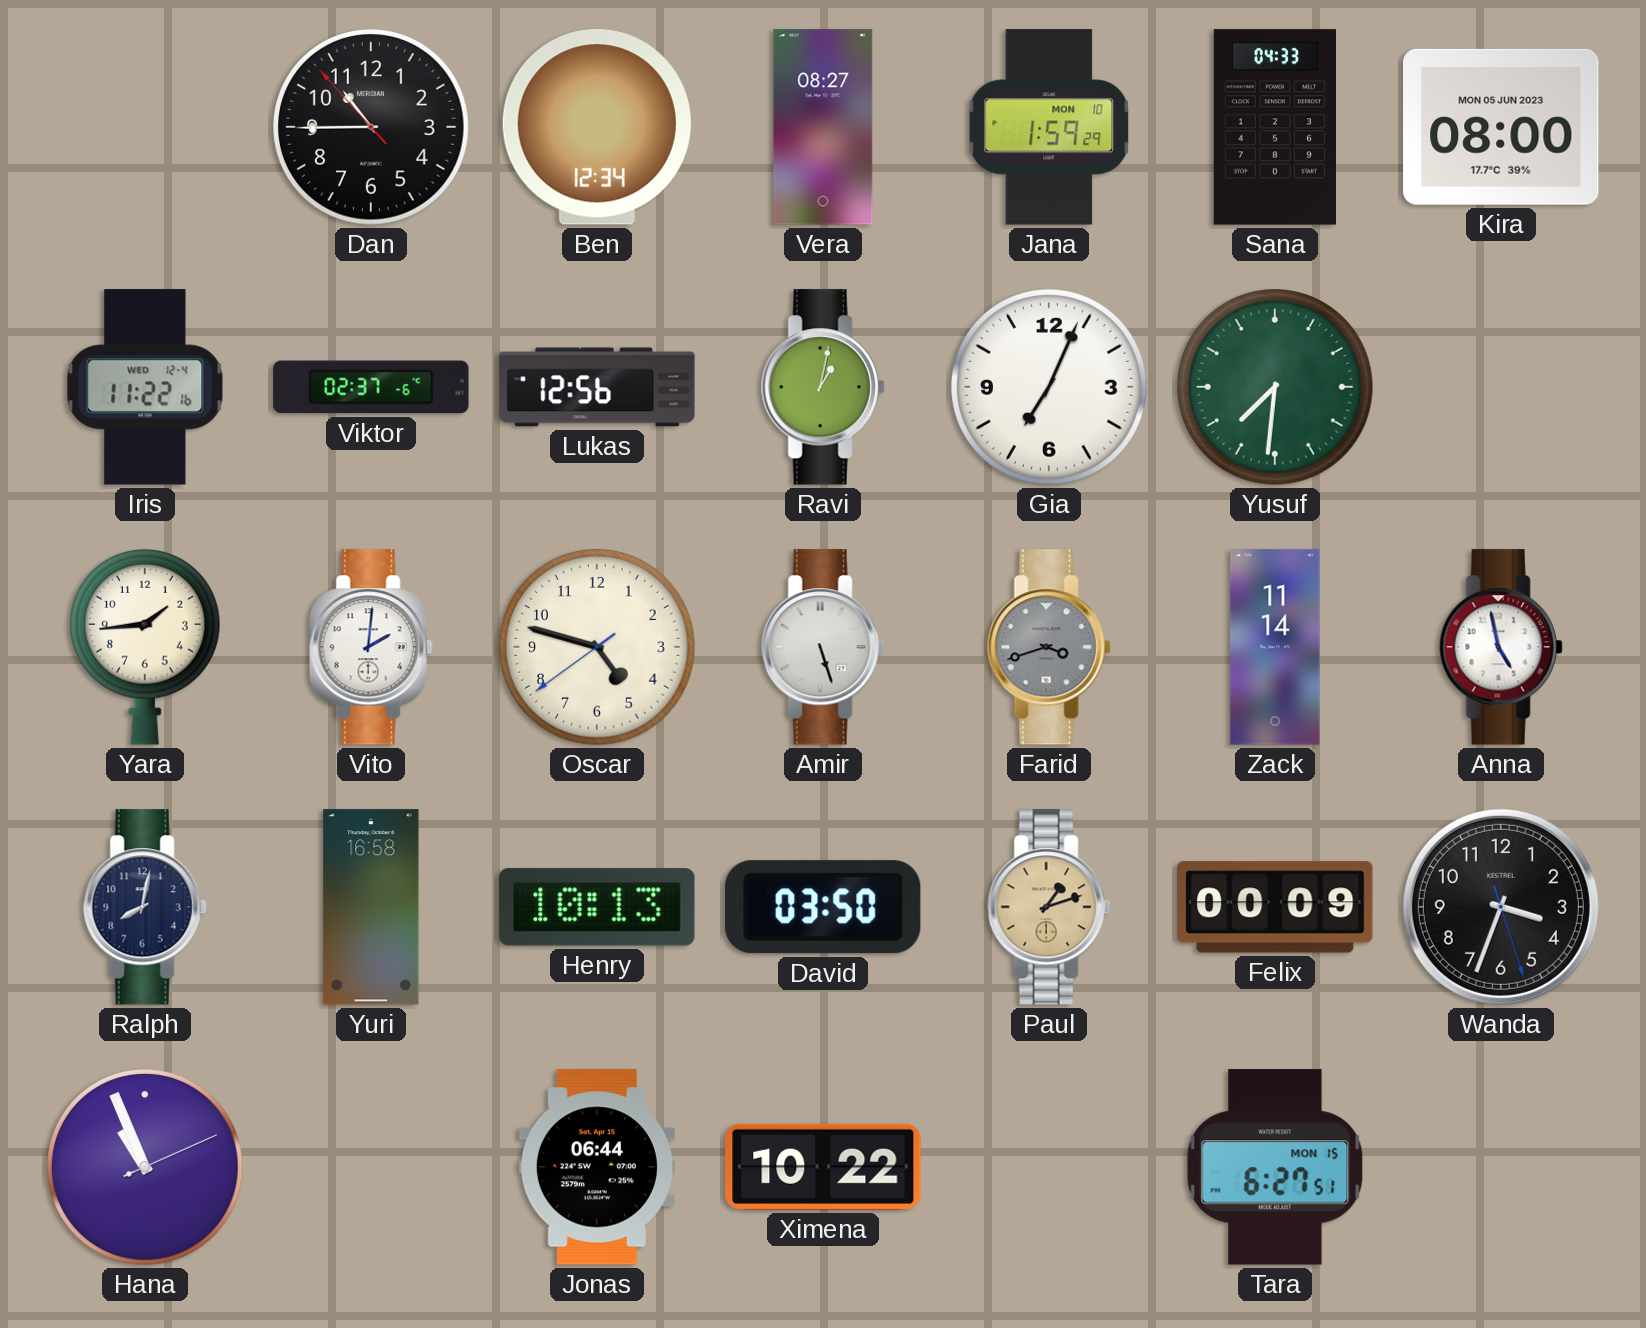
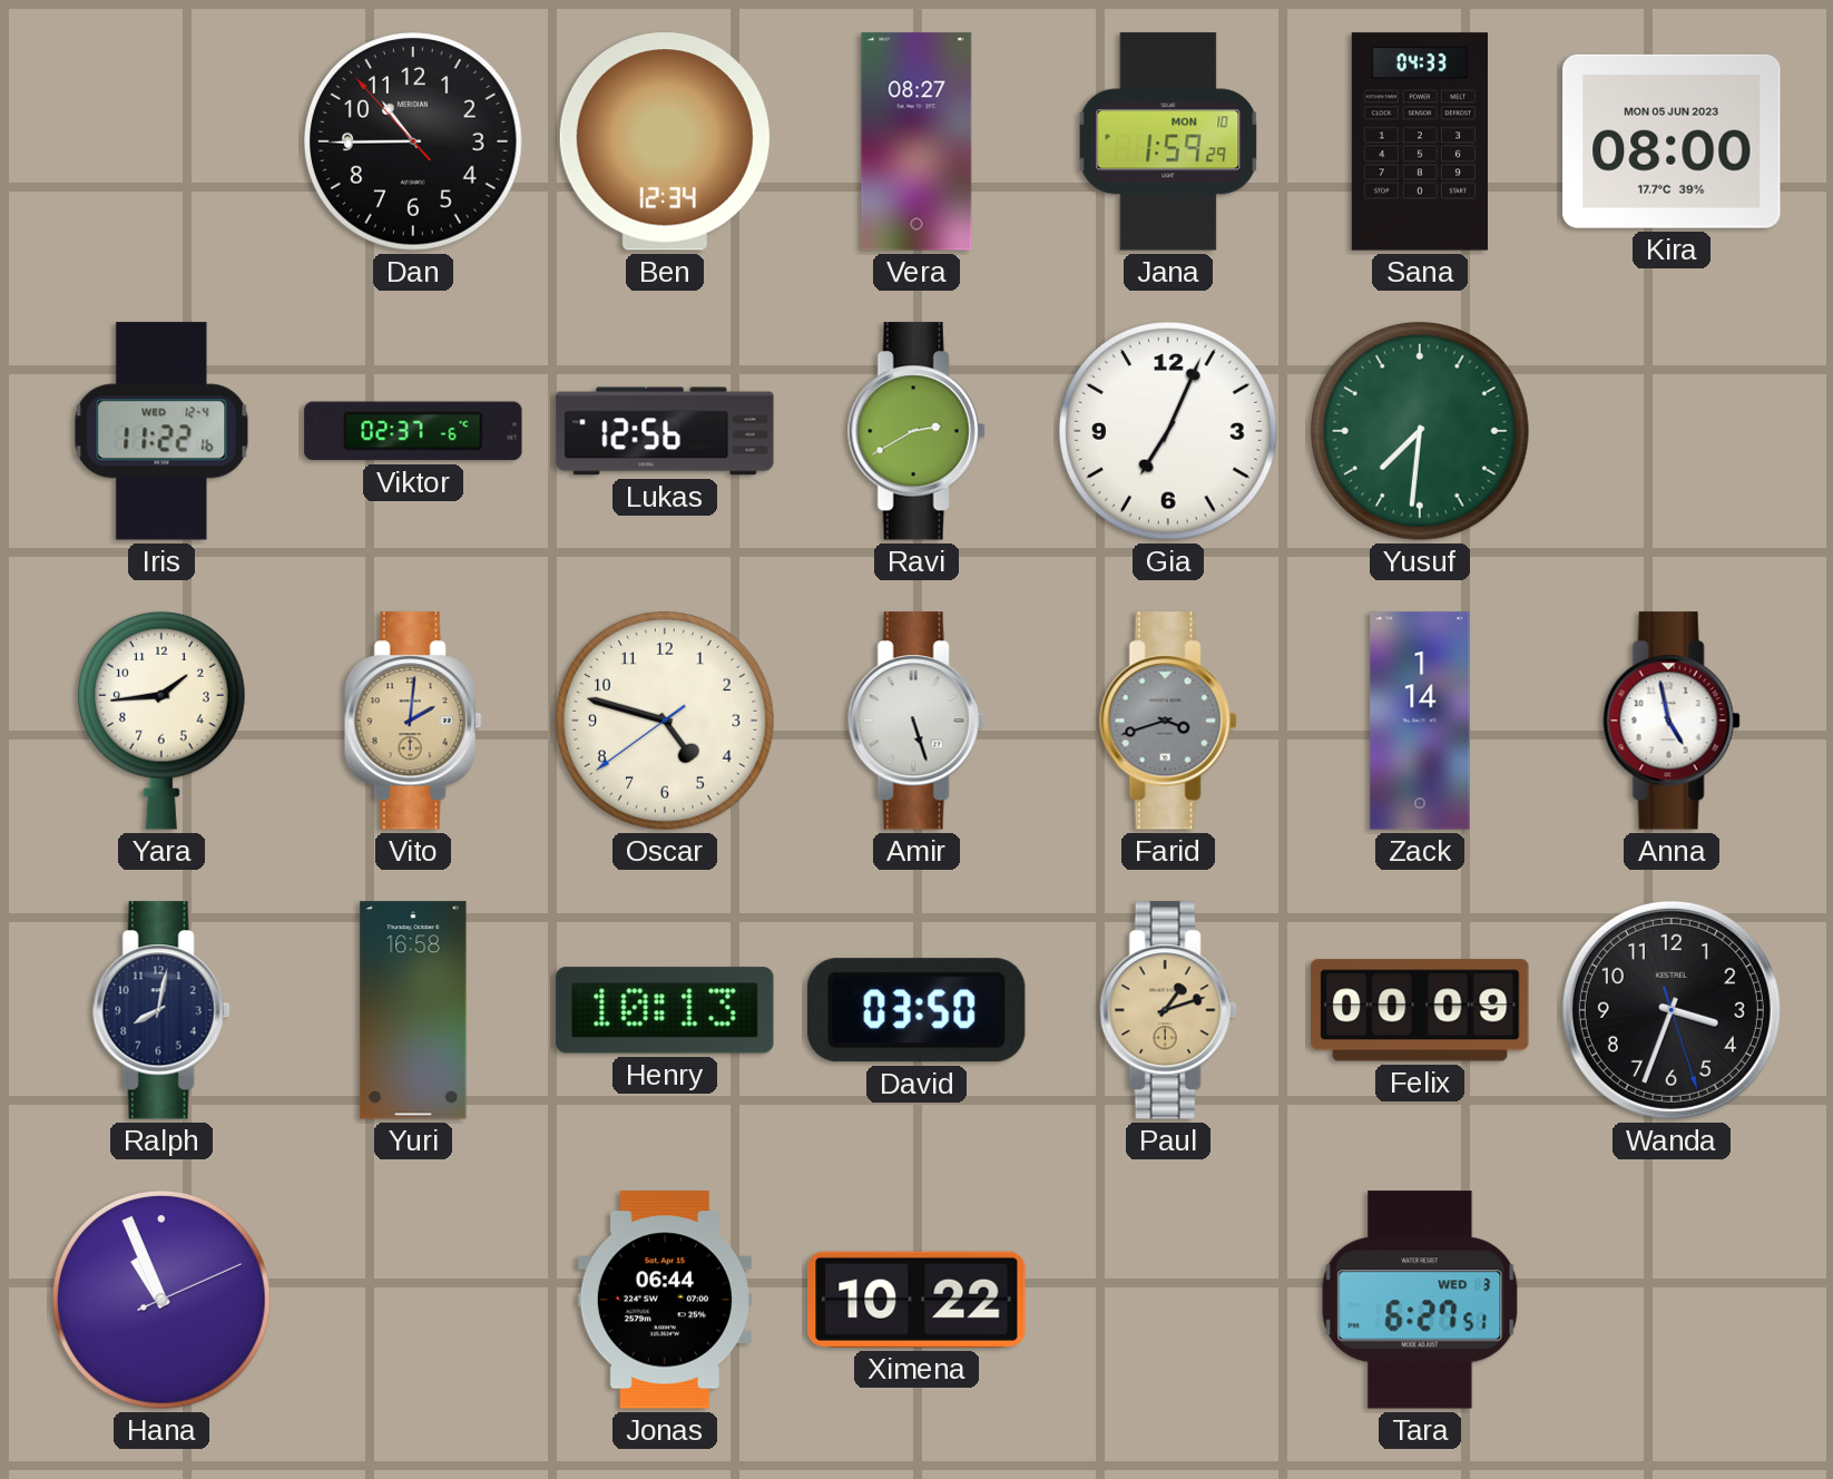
Ravi: 1:02 -> 2:40
Vito dial: white -> champagne
Zack: 11:14 -> 1:14
Tara date: MON 15 -> WED 3
